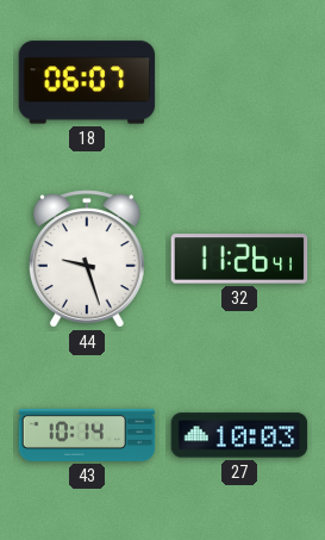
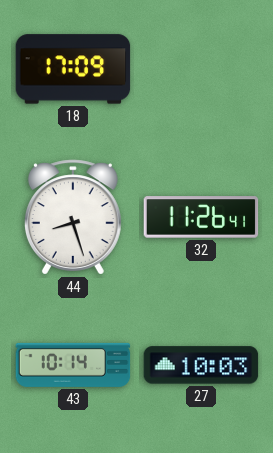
18: 06:07 -> 17:09
44: 9:27 -> 8:27
